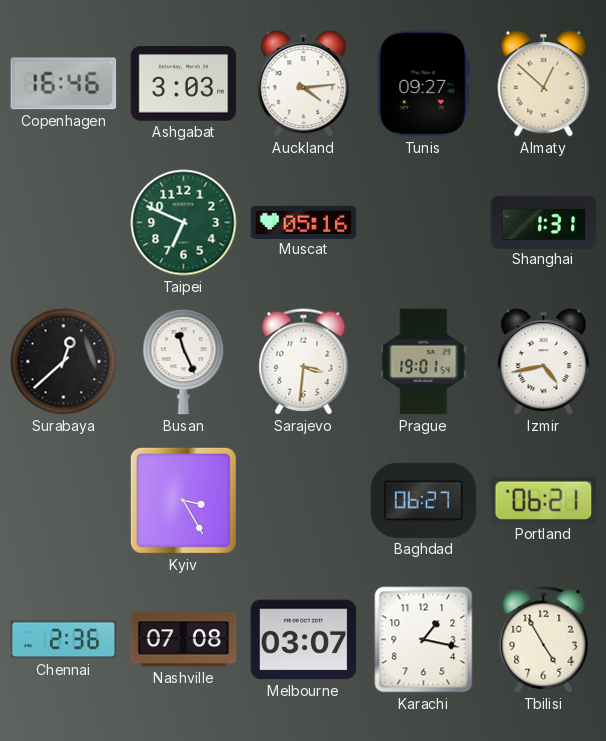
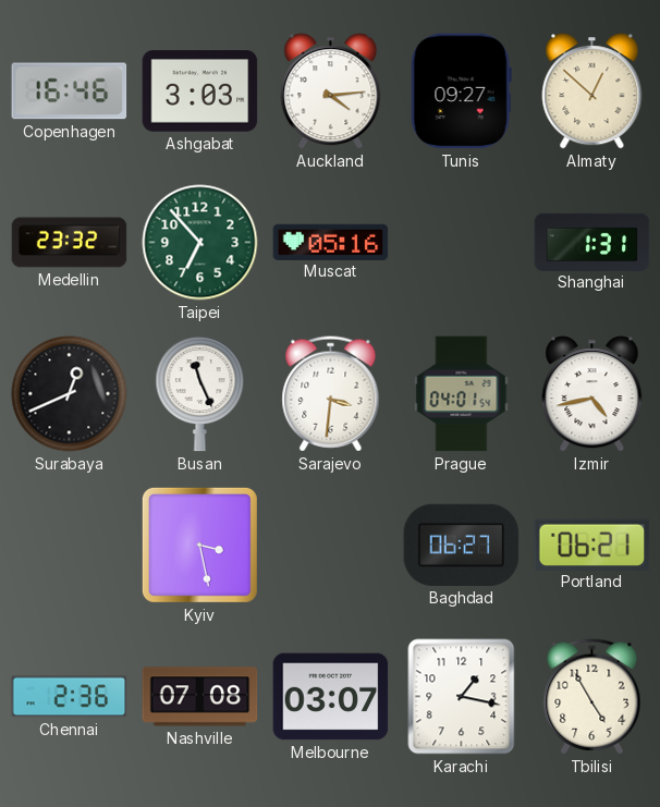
Medellin: none -> 23:32
Taipei: 6:49 -> 6:53
Surabaya: 12:38 -> 12:41
Prague: 19:01 -> 04:01
Kyiv: 3:25 -> 3:28
